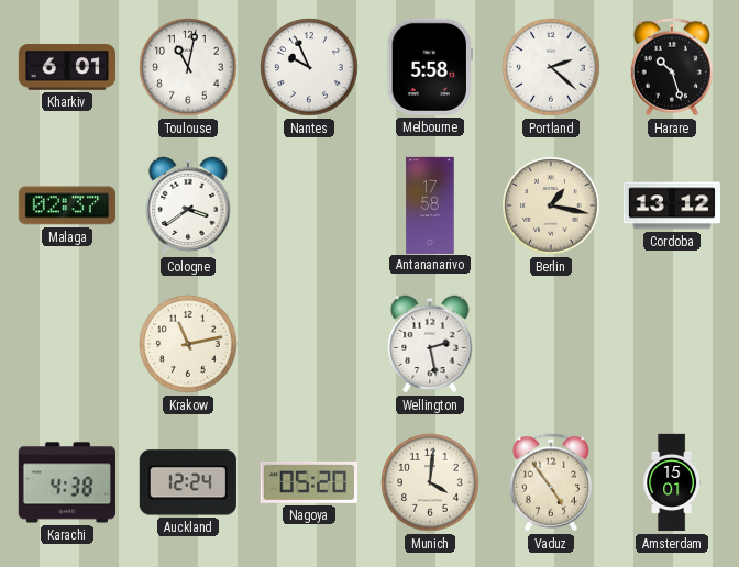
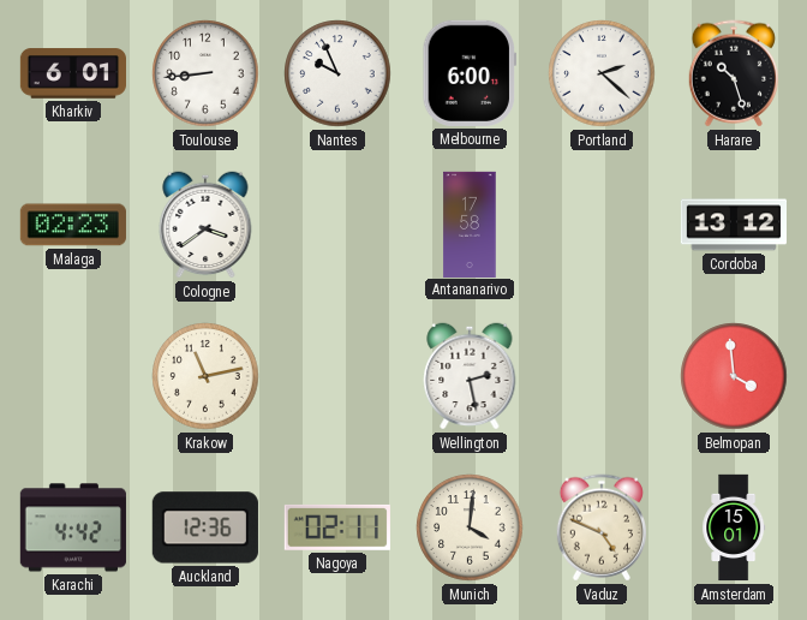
Toulouse: 11:02 -> 8:44
Melbourne: 5:58 -> 6:00
Malaga: 02:37 -> 02:23
Berlin: 1:17 -> none
Belmopan: none -> 3:59
Karachi: 4:38 -> 4:42
Auckland: 12:24 -> 12:36
Nagoya: 05:20 -> 02:11
Vaduz: 4:54 -> 4:49
